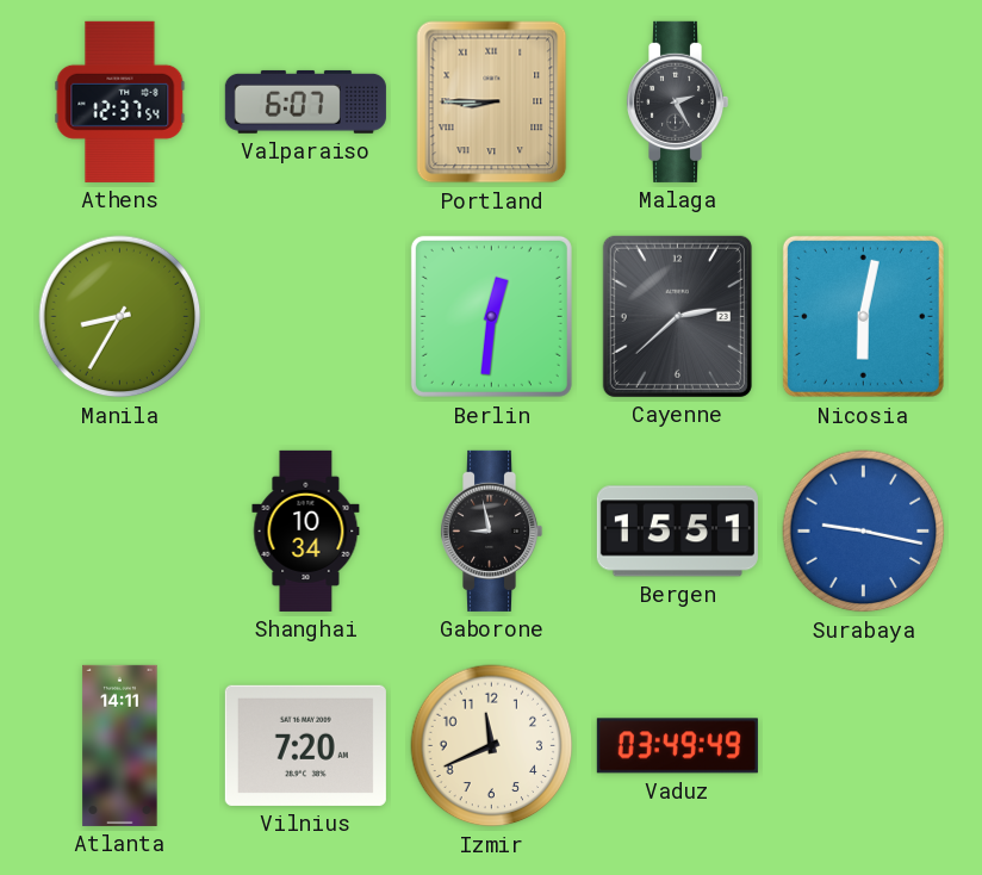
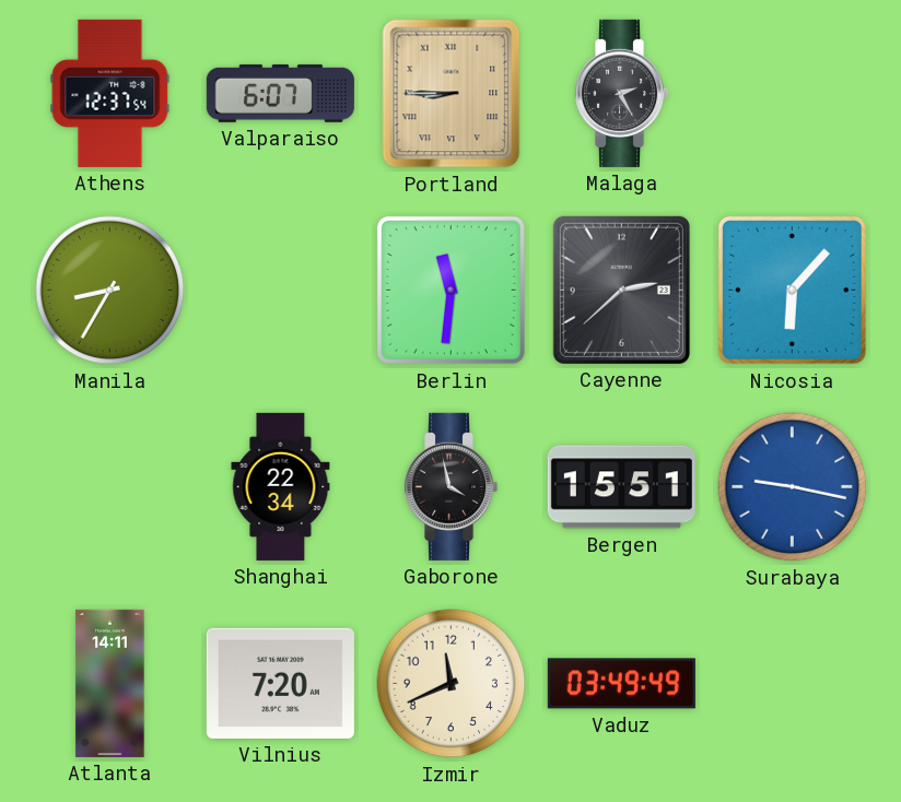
Berlin: 12:31 -> 11:31
Nicosia: 6:02 -> 6:07
Shanghai: 10:34 -> 22:34
Gaborone: 8:58 -> 3:58
